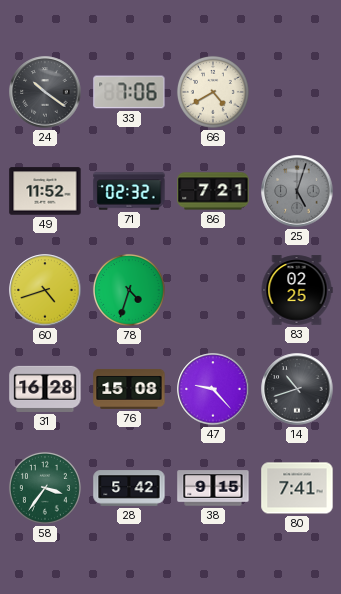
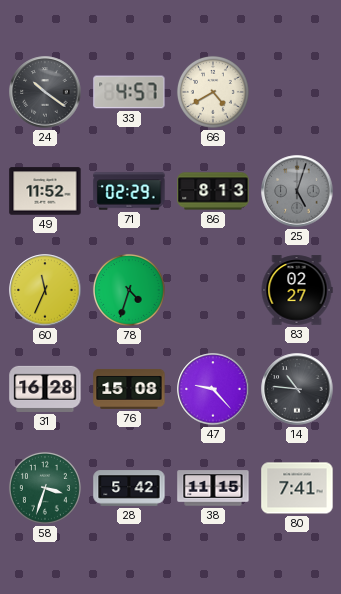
33: 7:06 -> 4:57
71: 02:32 -> 02:29
86: 7:21 -> 8:13
60: 4:42 -> 11:34
83: 02:25 -> 02:27
14: 10:42 -> 10:46
58: 3:36 -> 3:33
38: 9:15 -> 11:15
